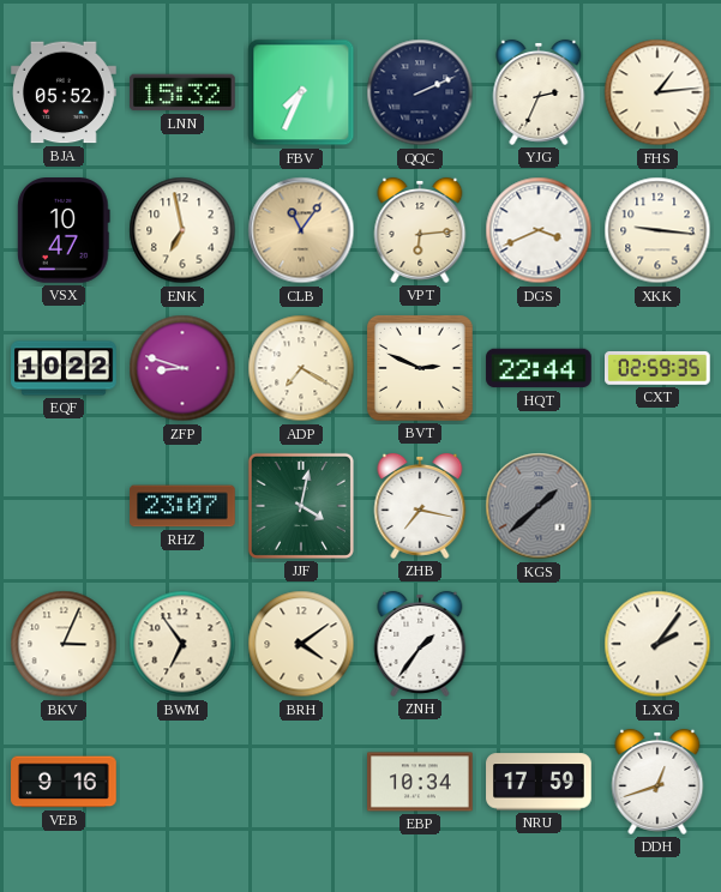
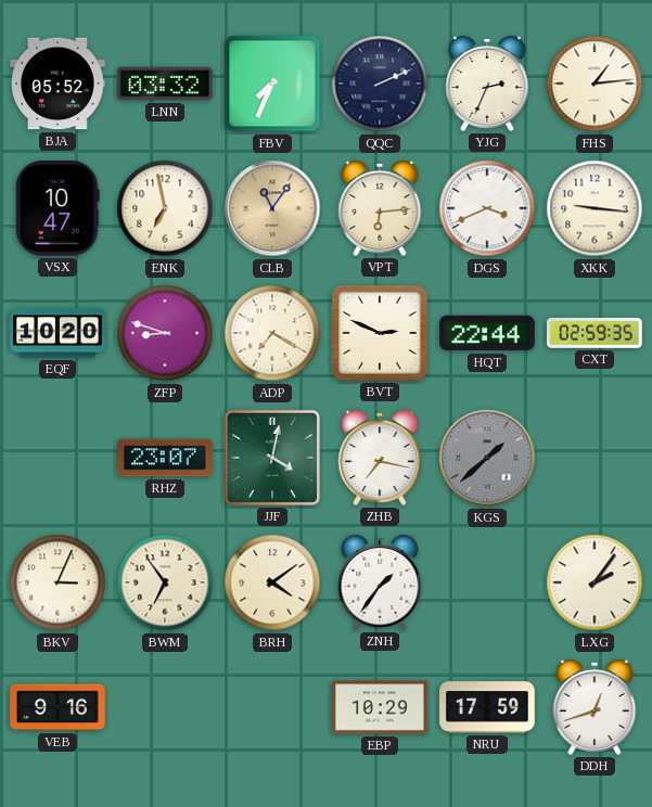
LNN: 15:32 -> 03:32
EQF: 10:22 -> 10:20
EBP: 10:34 -> 10:29
